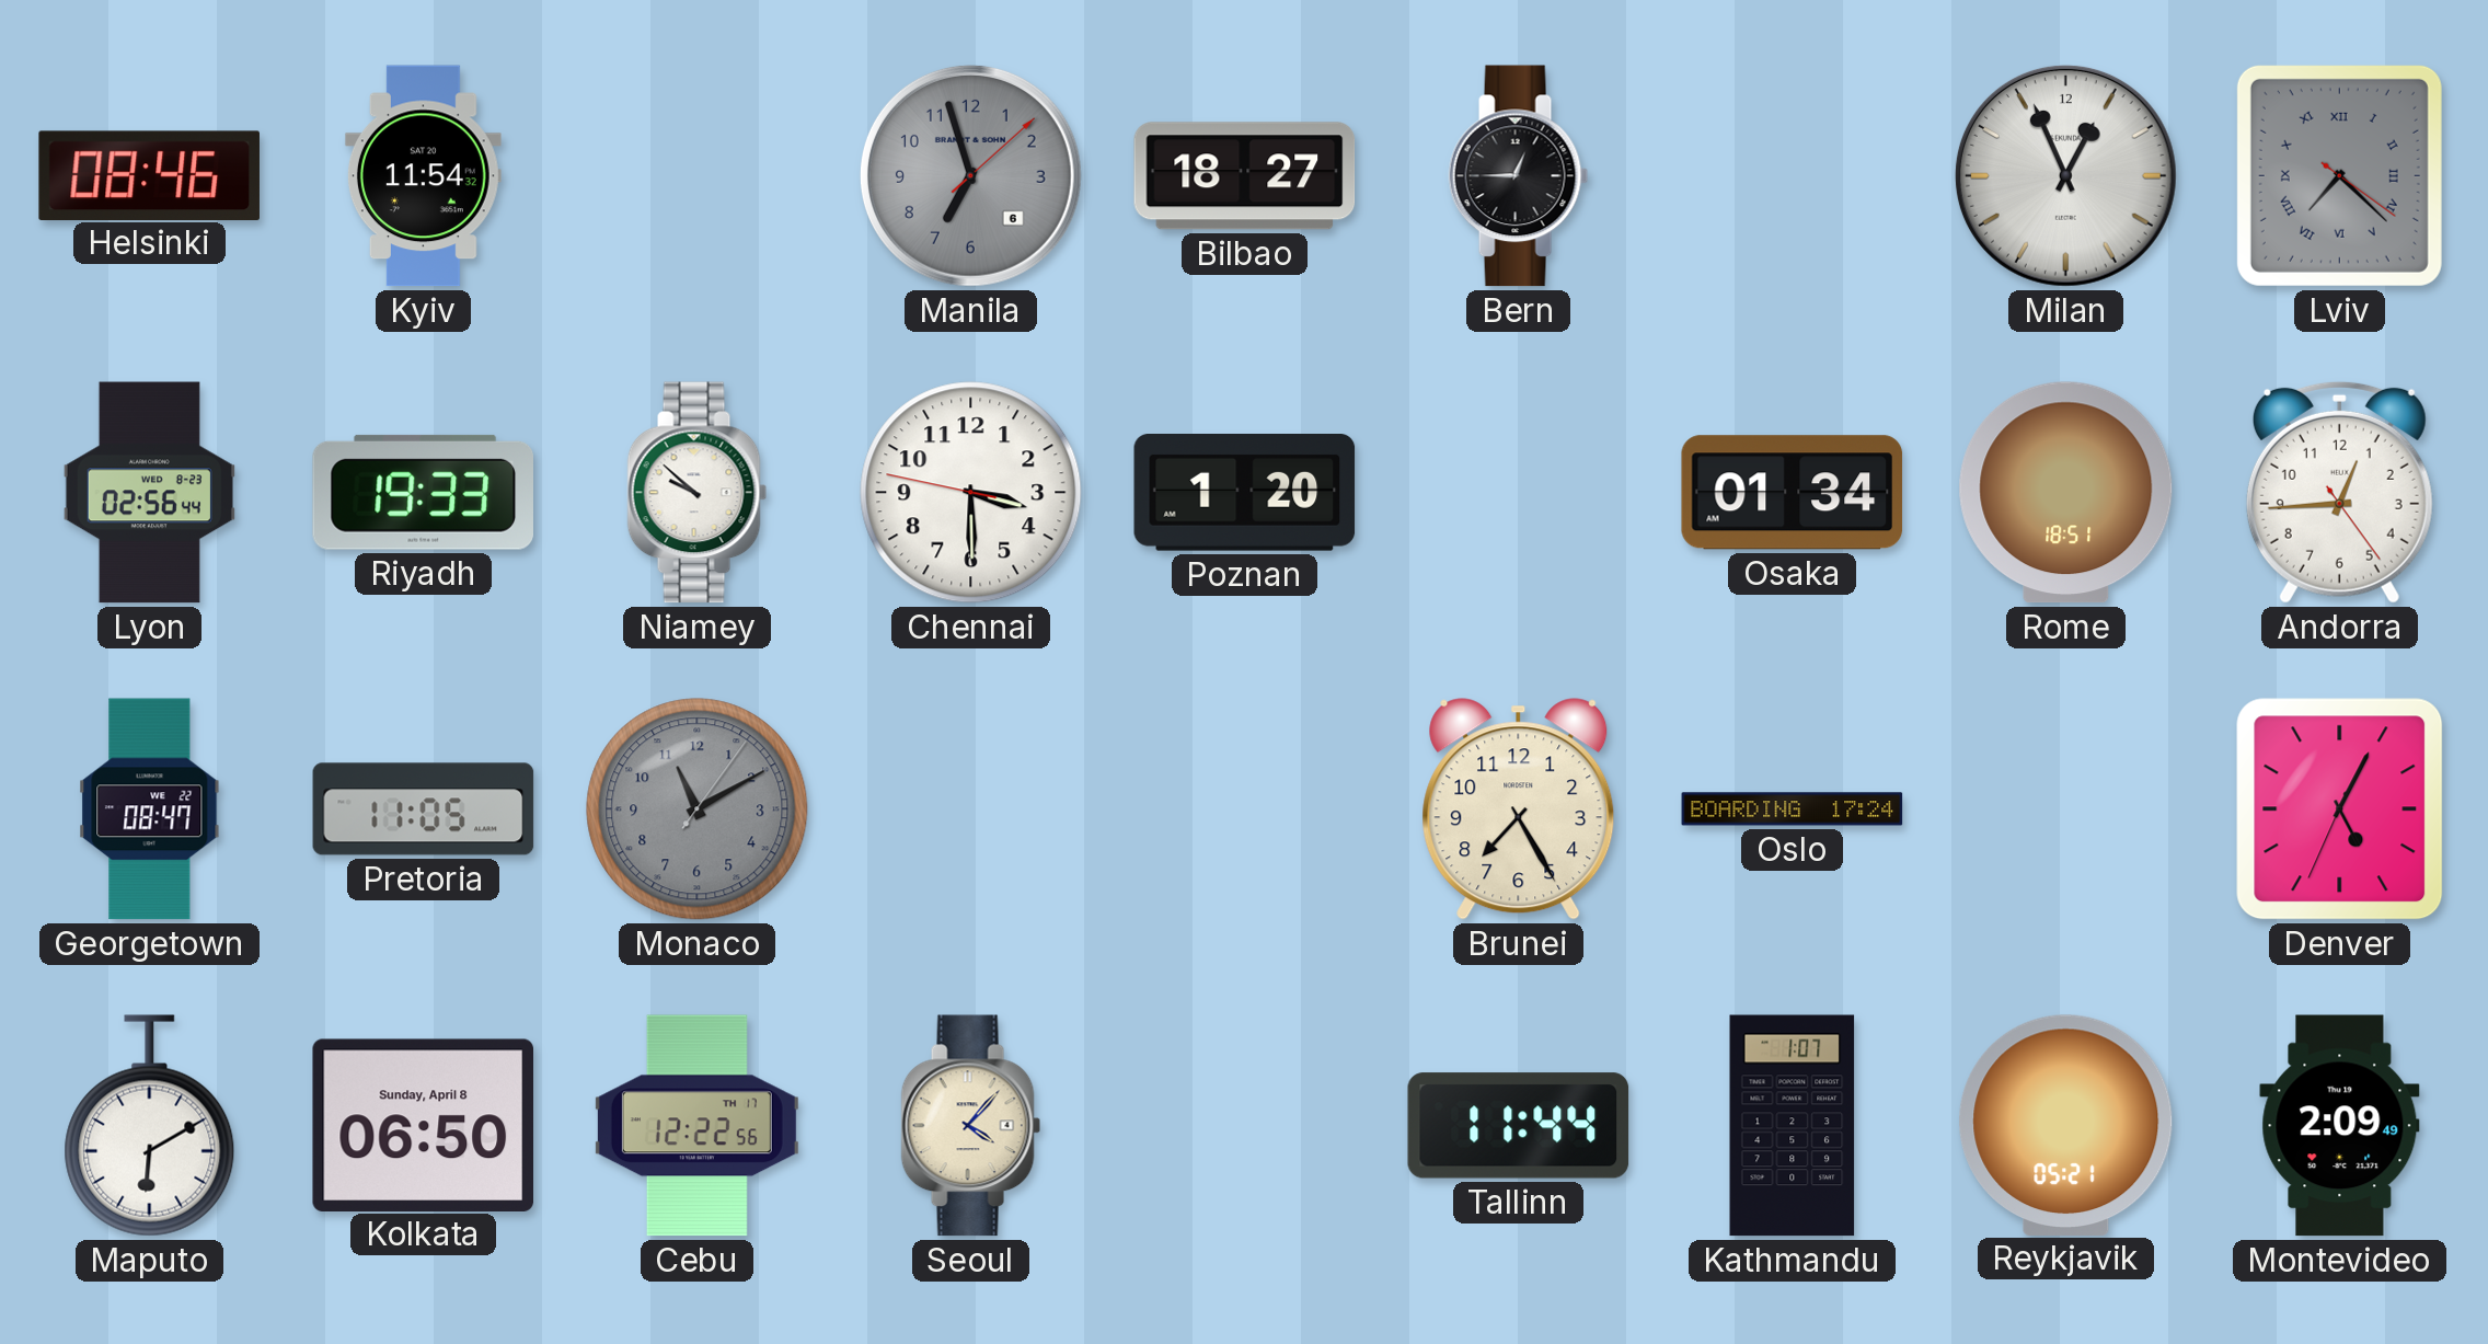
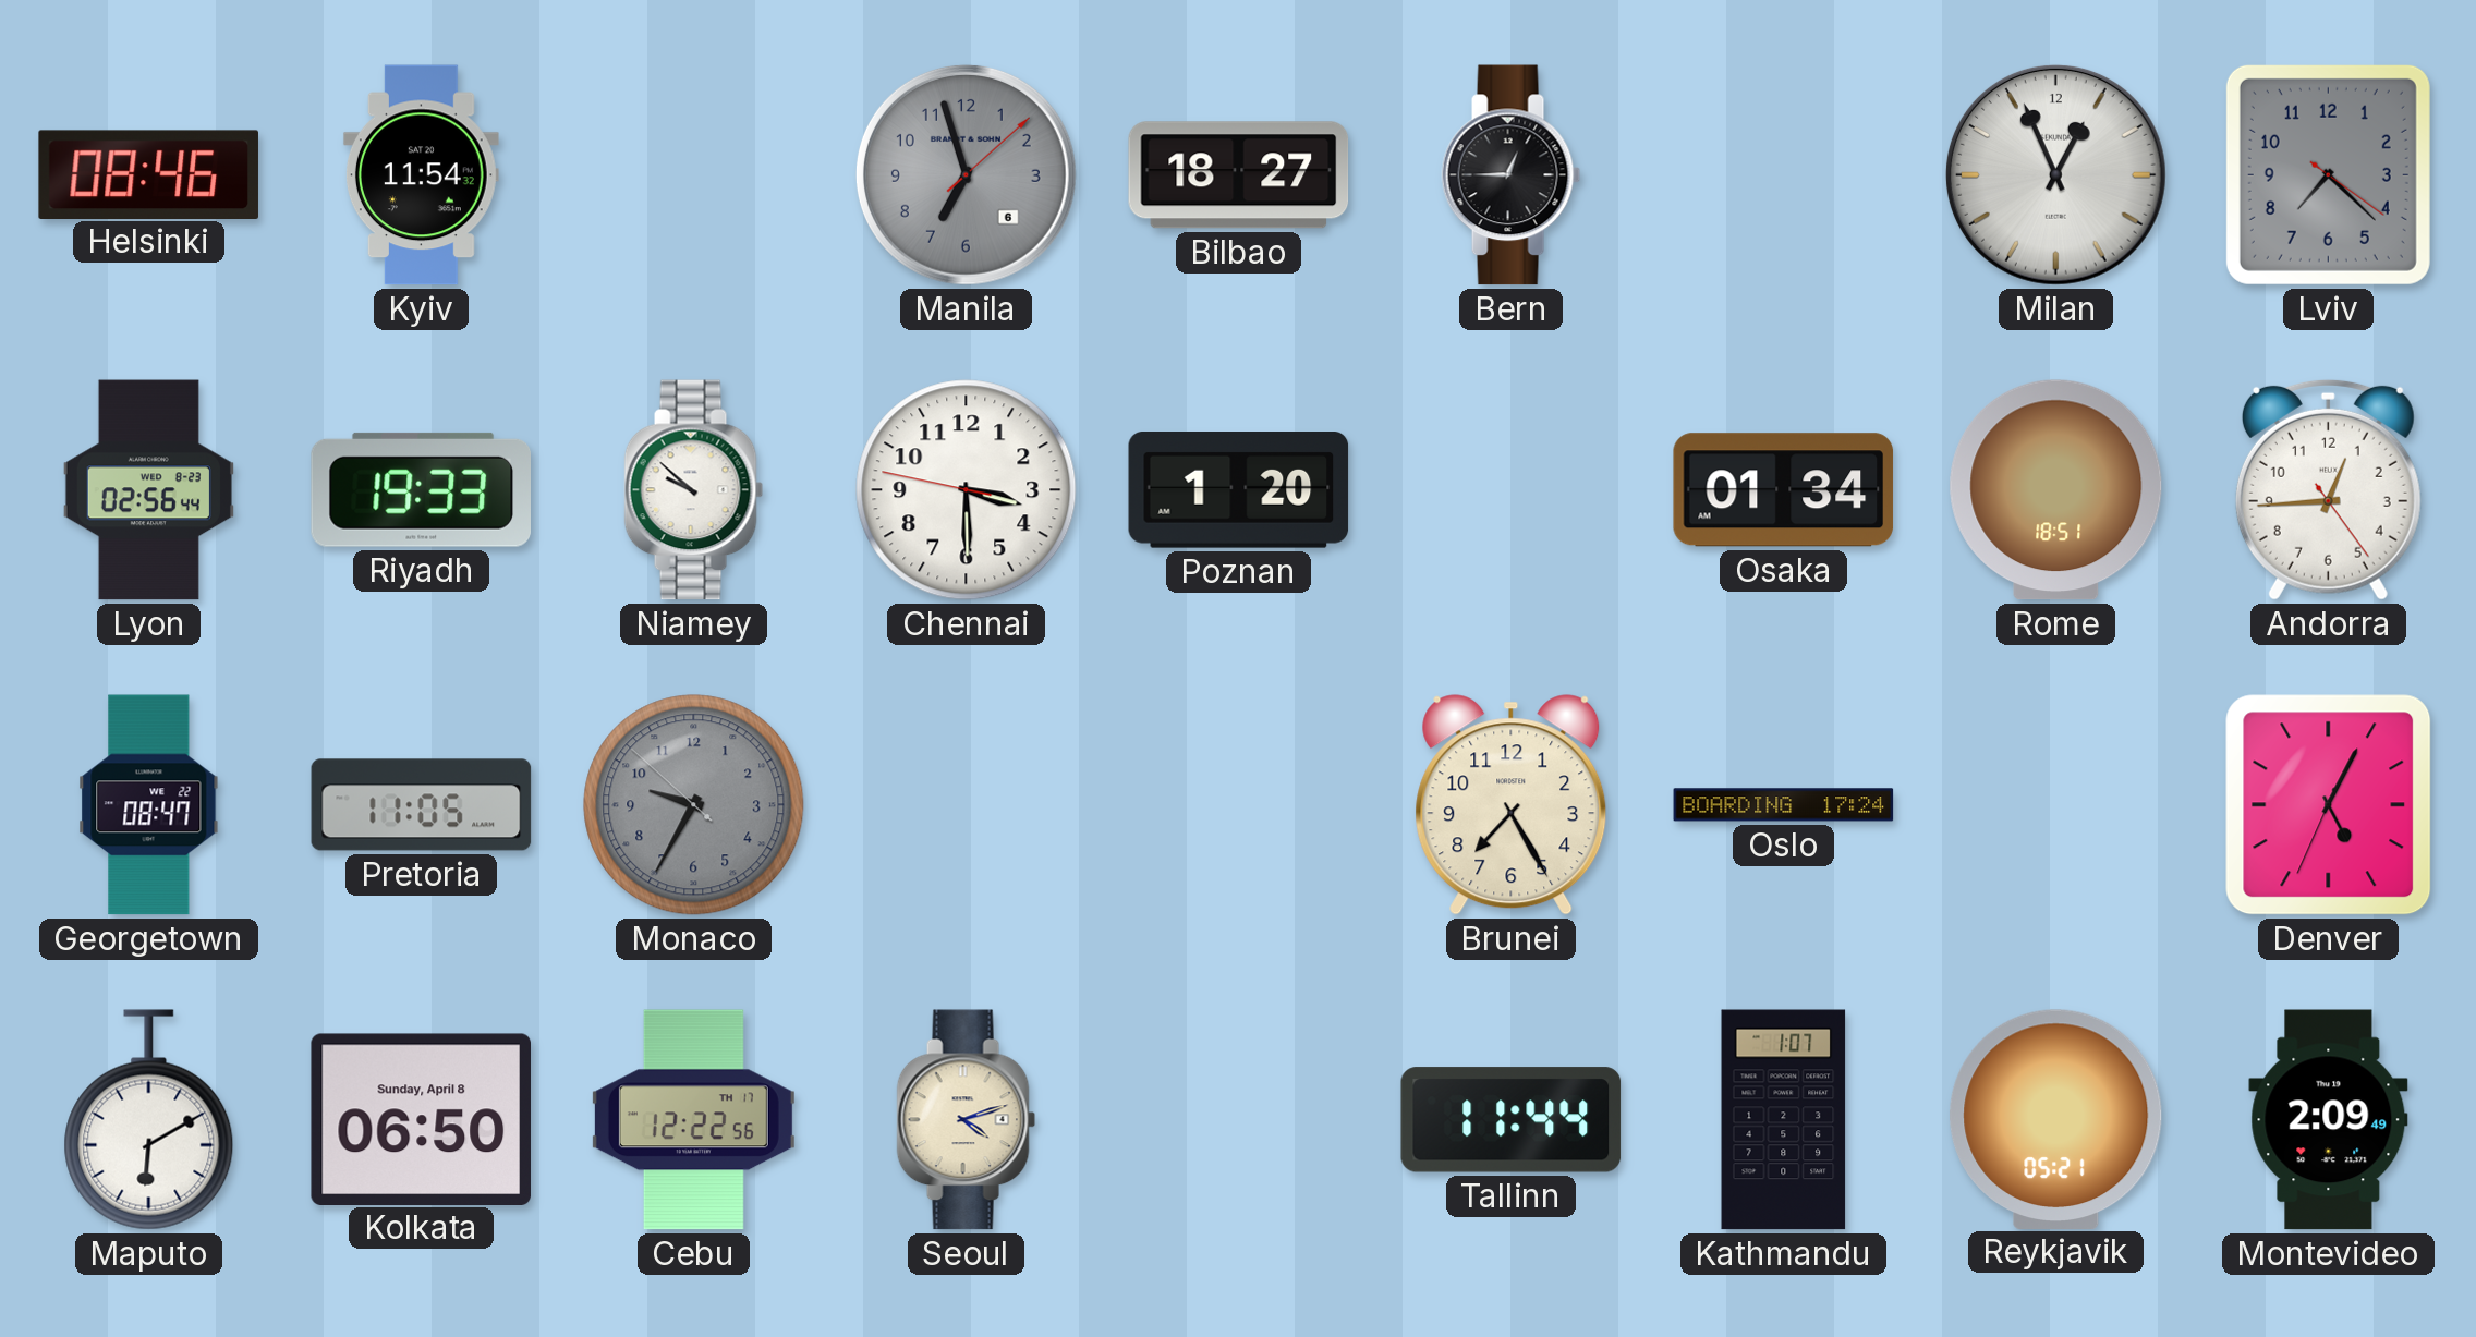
Lviv numerals: Roman -> Arabic
Monaco: 11:10 -> 9:34
Seoul: 4:07 -> 4:12
